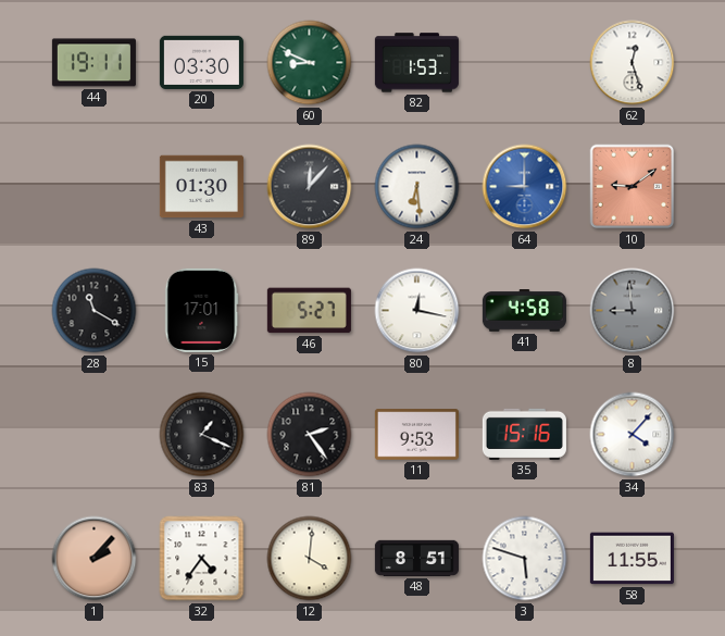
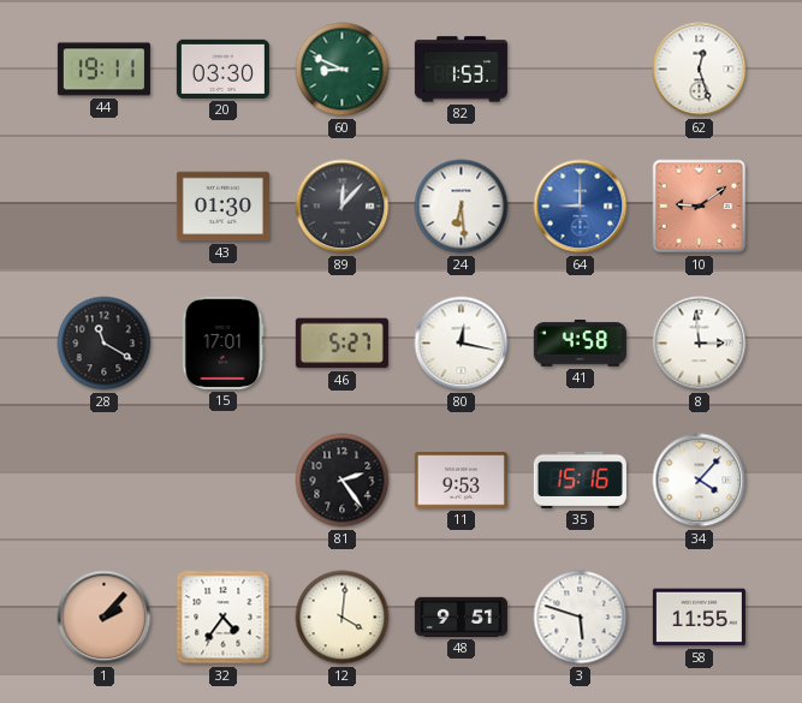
8: 8:59 -> 2:59
8 dial: grey -> white
83: 1:19 -> none
48: 8:51 -> 9:51
